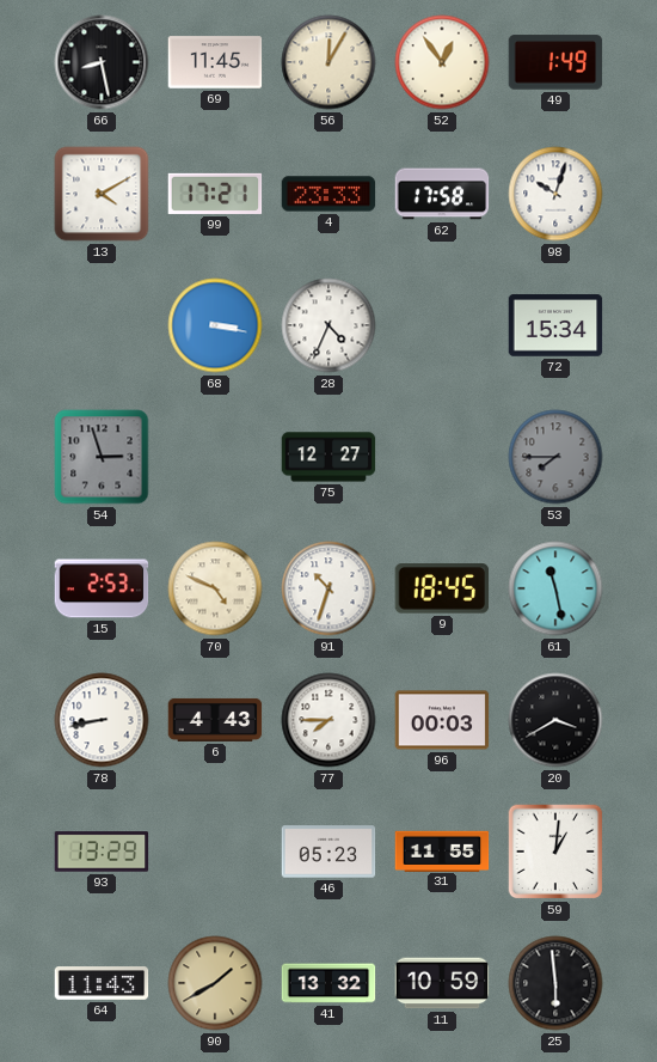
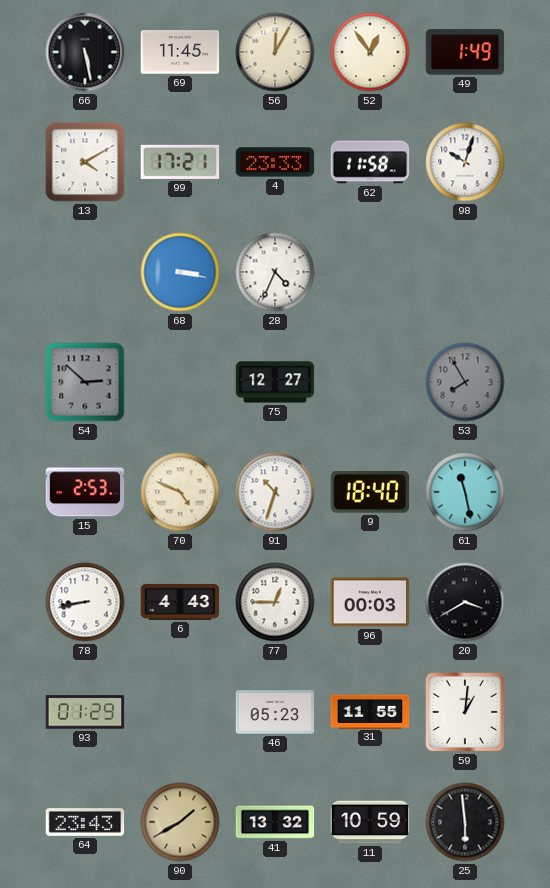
66: 8:28 -> 5:28
62: 17:58 -> 11:58
72: 15:34 -> none
54: 2:57 -> 2:52
53: 7:45 -> 7:55
9: 18:45 -> 18:40
77: 7:45 -> 12:45
93: 13:29 -> 01:29
64: 11:43 -> 23:43
